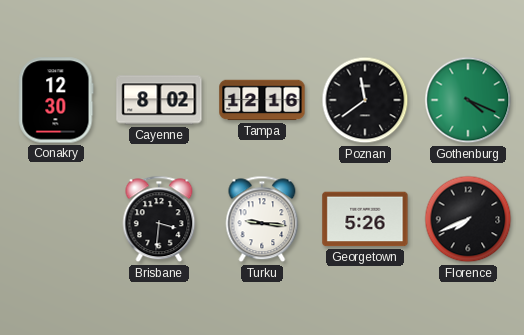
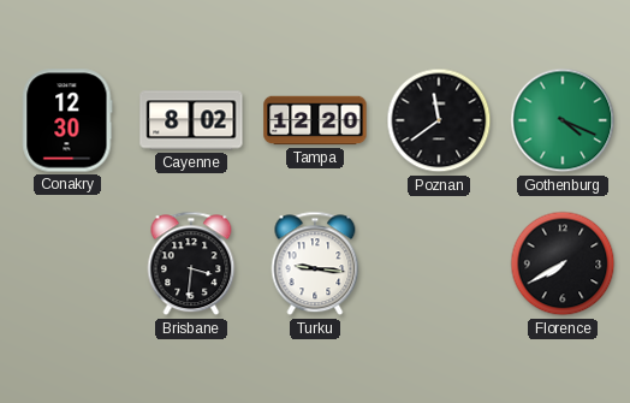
Tampa: 12:16 -> 12:20
Georgetown: 5:26 -> none
Florence: 7:41 -> 7:40
